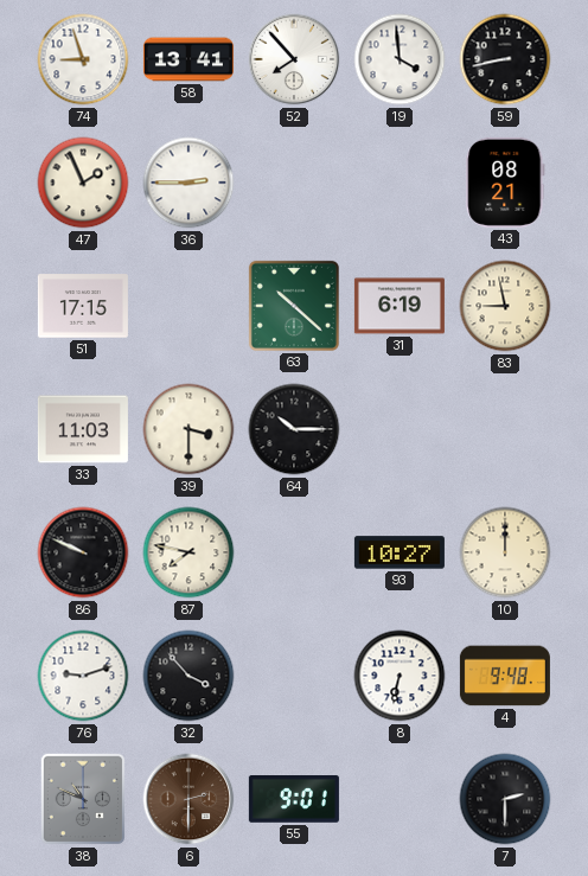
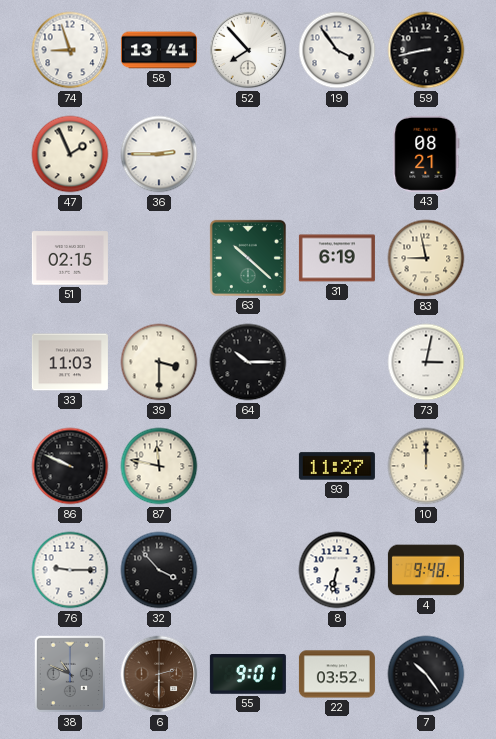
19: 3:59 -> 3:54
51: 17:15 -> 02:15
73: none -> 3:02
87: 7:47 -> 11:47
93: 10:27 -> 11:27
76: 9:12 -> 9:15
22: none -> 03:52
7: 2:30 -> 10:24
